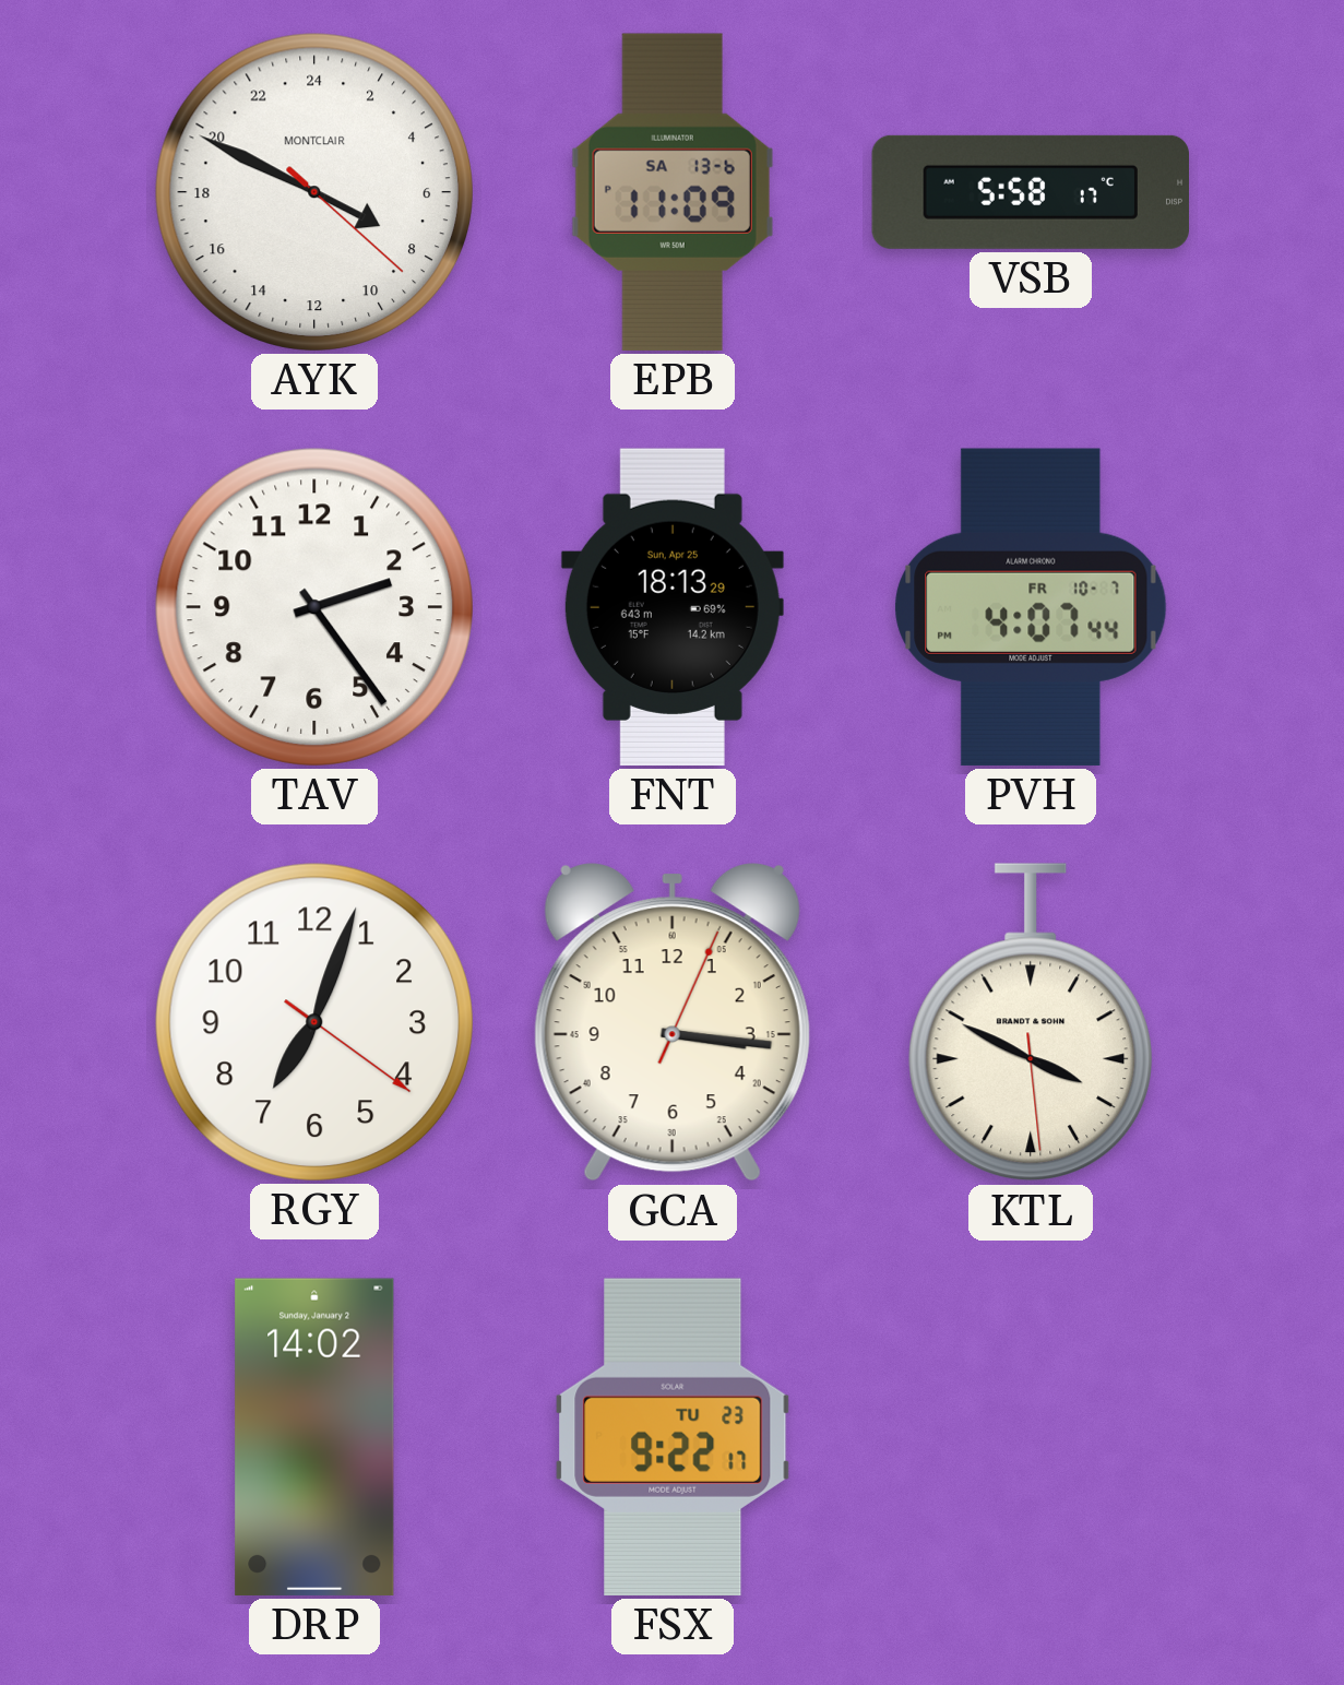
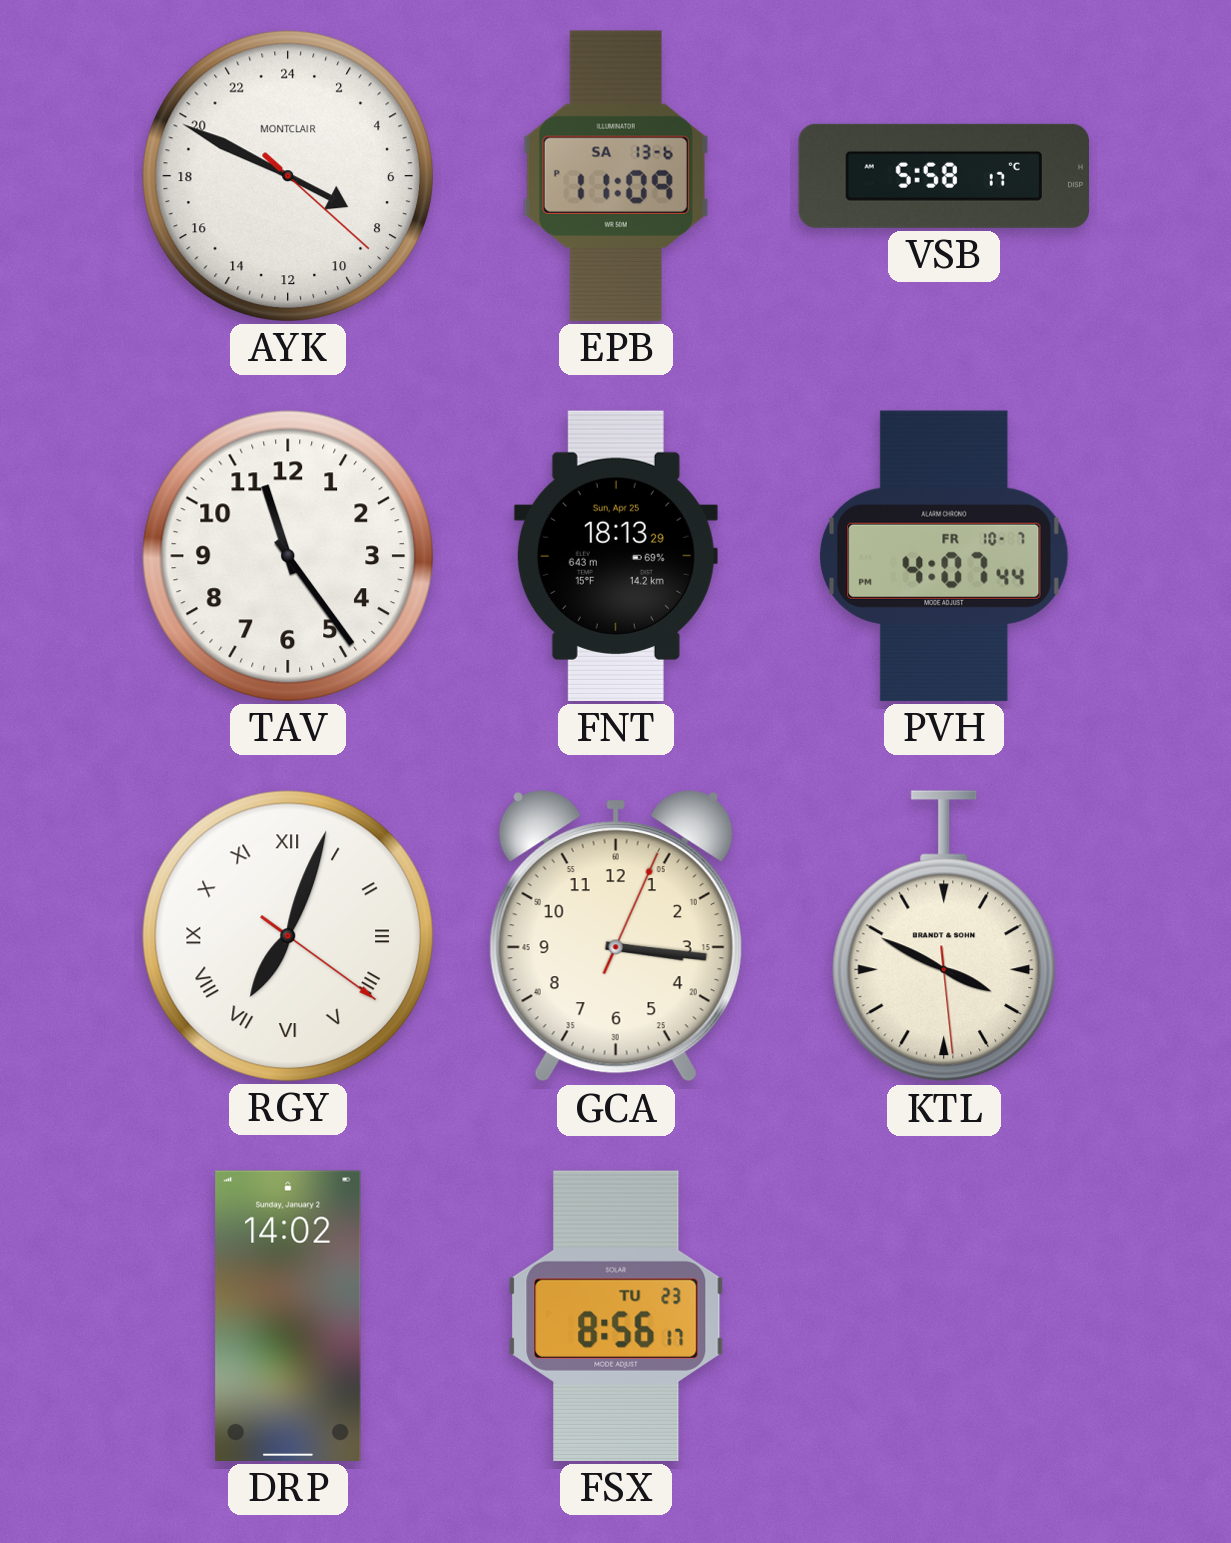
TAV: 2:24 -> 11:24
RGY numerals: Arabic -> Roman
FSX: 9:22 -> 8:56
